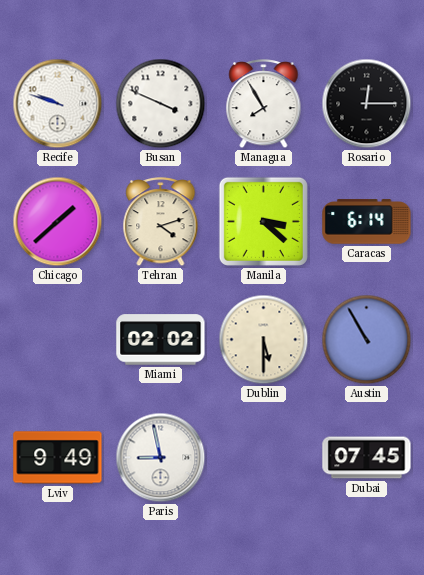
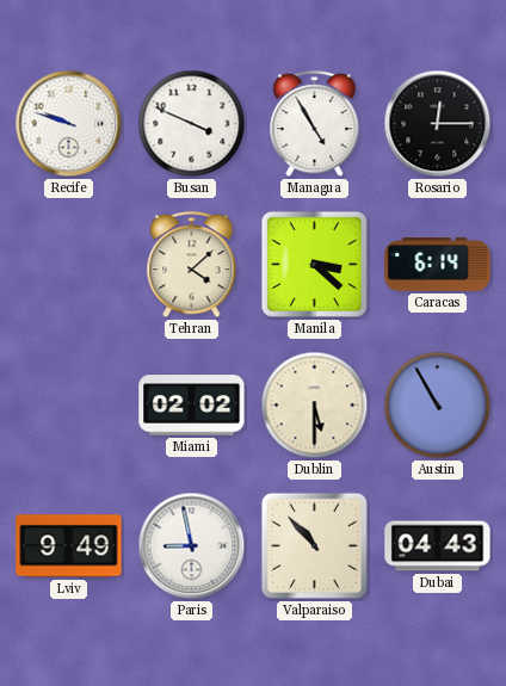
Managua: 7:55 -> 4:55
Chicago: 1:38 -> none
Tehran: 4:12 -> 4:08
Valparaiso: none -> 10:53
Dubai: 07:45 -> 04:43
